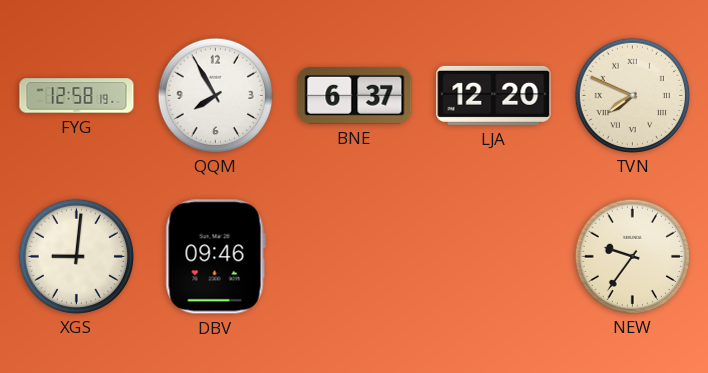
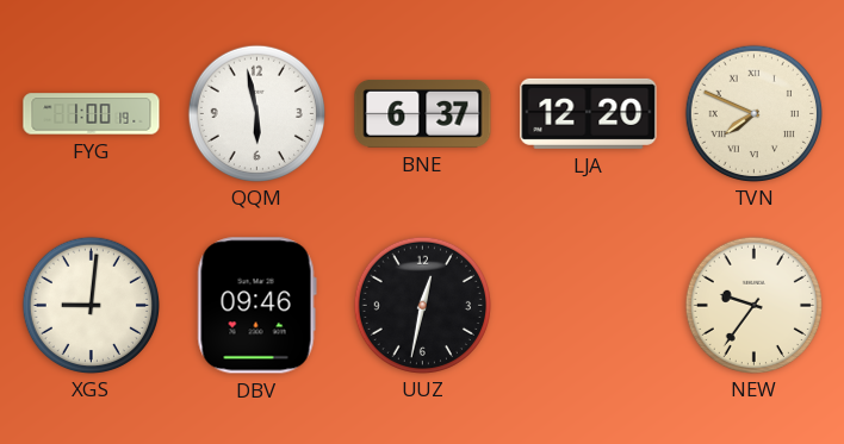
FYG: 12:58 -> 1:00
QQM: 7:55 -> 5:58
UUZ: none -> 12:32
